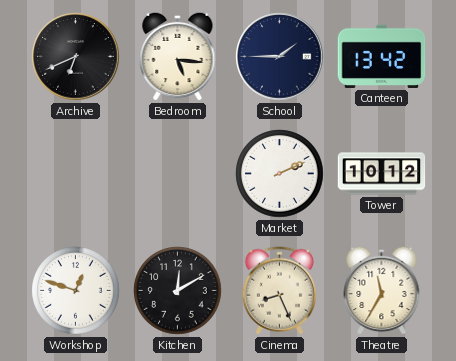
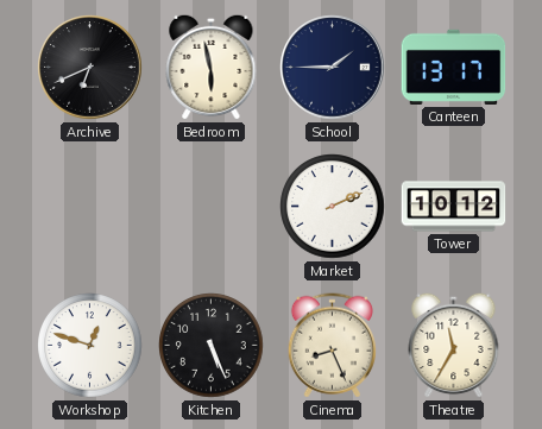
Bedroom: 5:16 -> 5:58
Canteen: 13:42 -> 13:17
Kitchen: 12:10 -> 5:26
